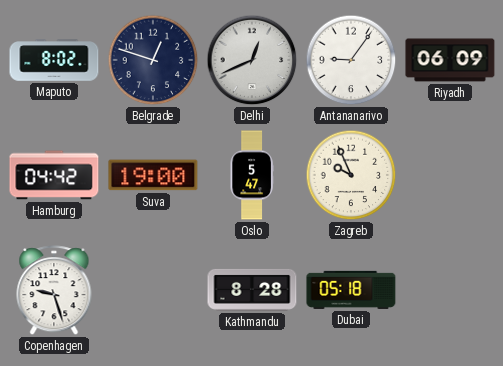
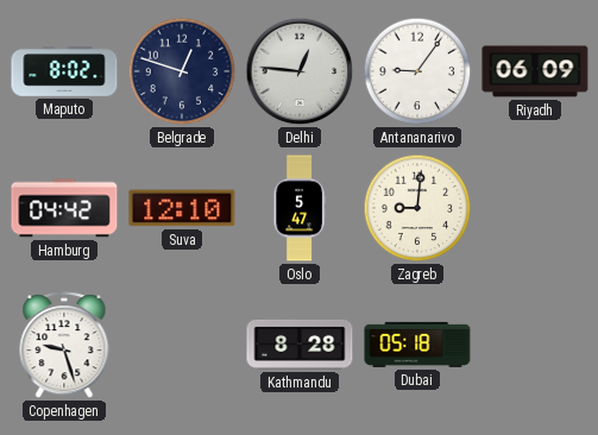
Delhi: 12:41 -> 12:46
Suva: 19:00 -> 12:10
Zagreb: 9:56 -> 9:01
